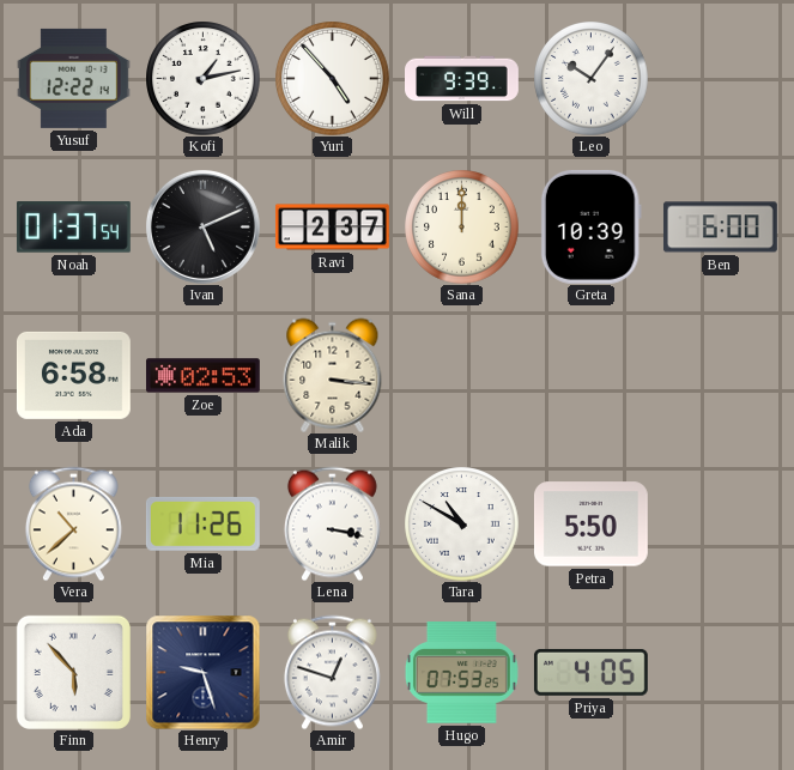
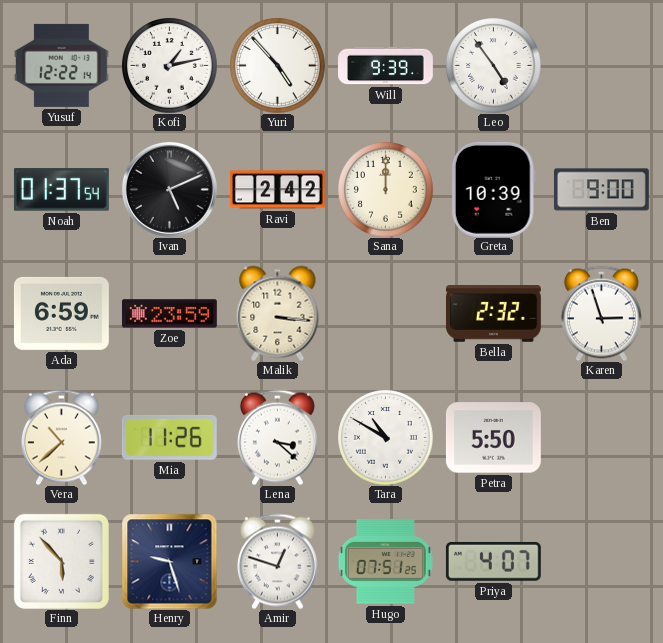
Leo: 10:06 -> 4:54
Ravi: 2:37 -> 2:42
Ben: 6:00 -> 9:00
Ada: 6:58 -> 6:59
Zoe: 02:53 -> 23:59
Bella: none -> 2:32
Karen: none -> 2:57
Lena: 3:17 -> 3:22
Hugo: 07:53 -> 07:51
Priya: 4:05 -> 4:07
